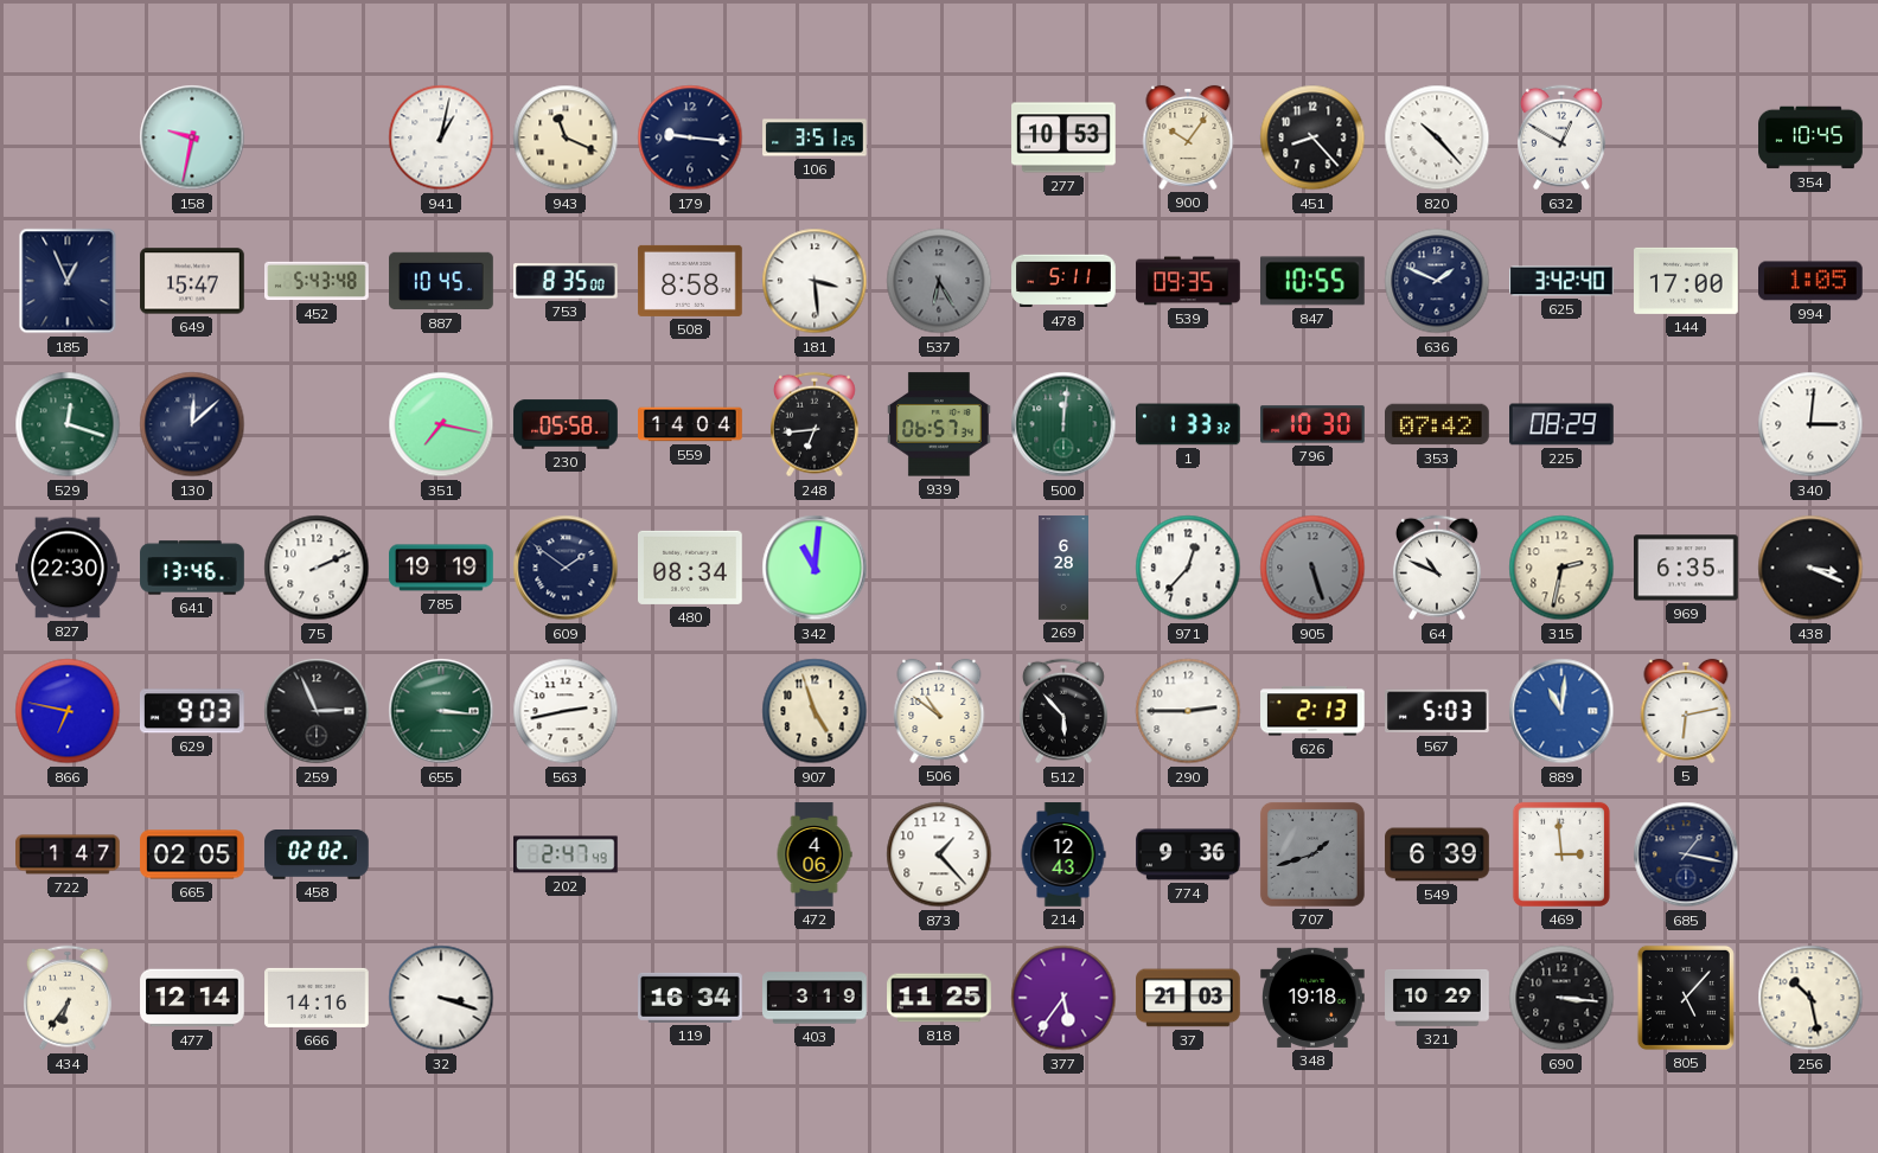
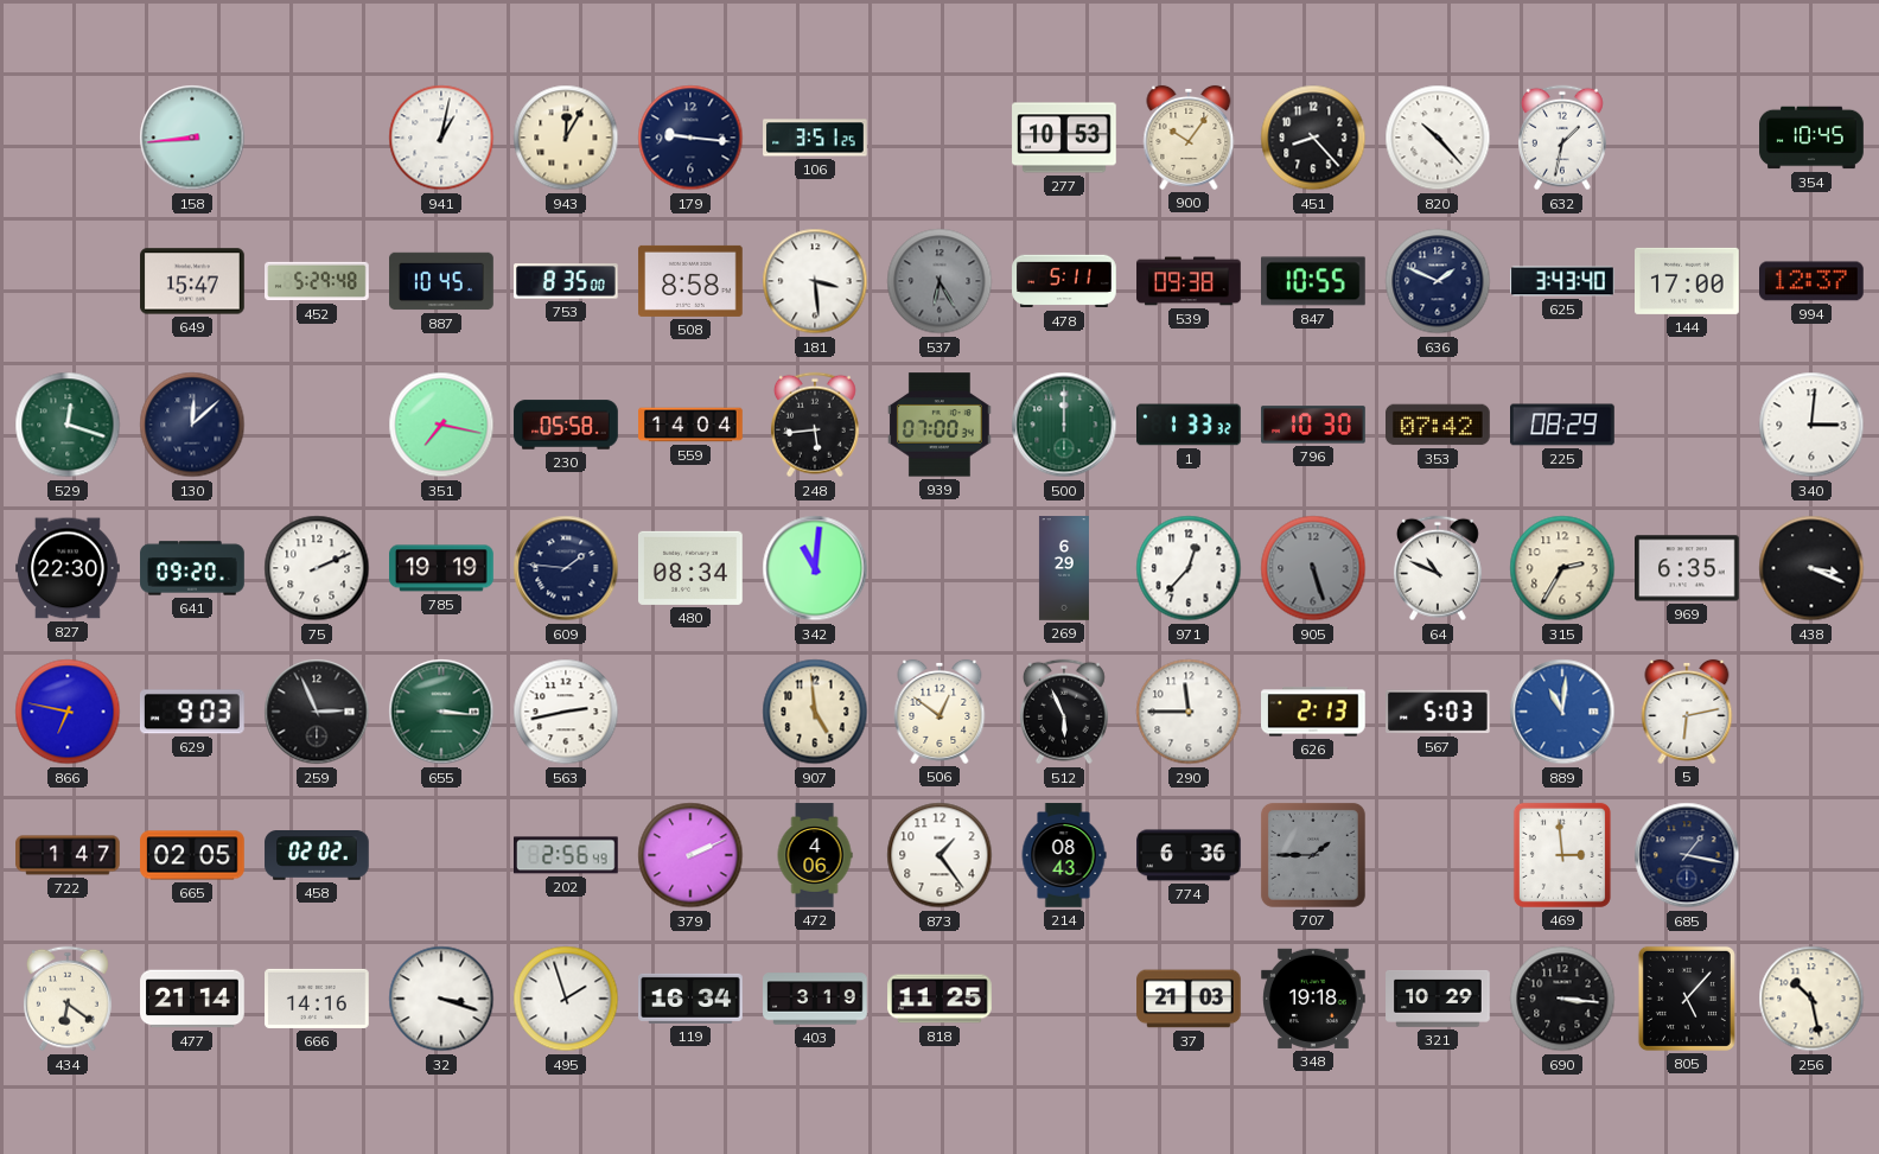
158: 9:32 -> 8:44
943: 11:19 -> 12:05
632: 12:50 -> 1:32
185: 12:56 -> none
452: 5:43 -> 5:29
539: 09:35 -> 09:38
625: 3:42 -> 3:43
994: 1:05 -> 12:37
248: 6:44 -> 5:44
939: 06:57 -> 07:00
500: 12:01 -> 12:00
641: 13:46 -> 09:20
609: 1:51 -> 1:46
269: 6:28 -> 6:29
315: 2:32 -> 2:35
907: 4:57 -> 4:59
506: 10:51 -> 12:51
512: 5:53 -> 5:56
290: 2:45 -> 11:45
202: 2:47 -> 2:56
379: none -> 2:11
873: 1:23 -> 1:24
214: 12:43 -> 08:43
774: 9:36 -> 6:36
707: 1:42 -> 1:45
549: 6:39 -> none
434: 6:36 -> 6:21
477: 12:14 -> 21:14
495: none -> 1:57
377: 5:36 -> none
